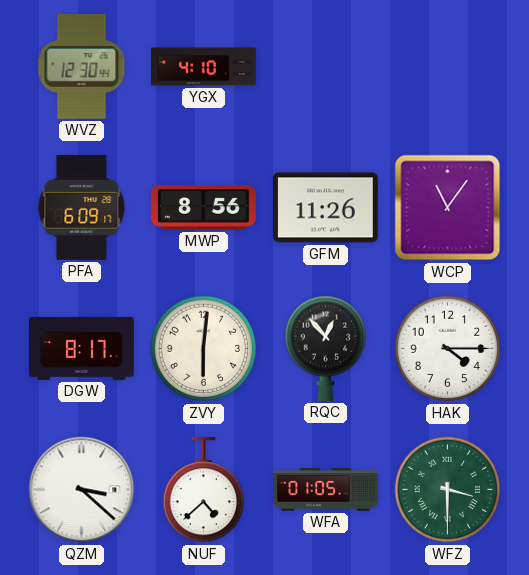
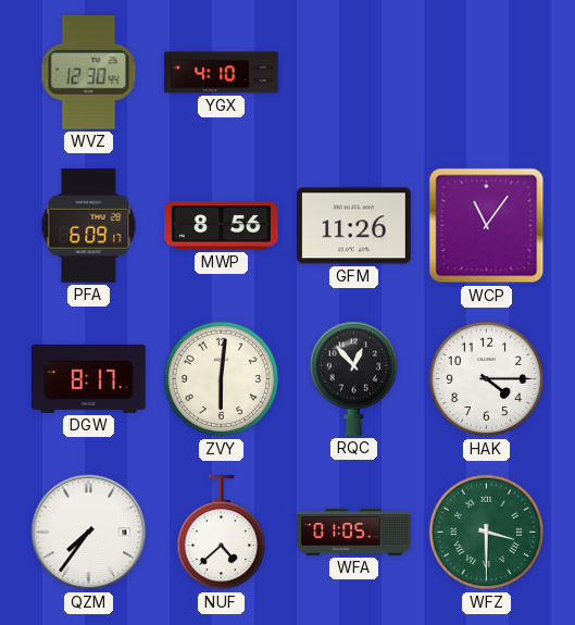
QZM: 3:22 -> 7:36
